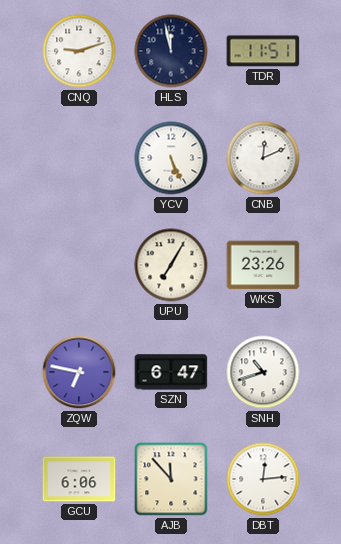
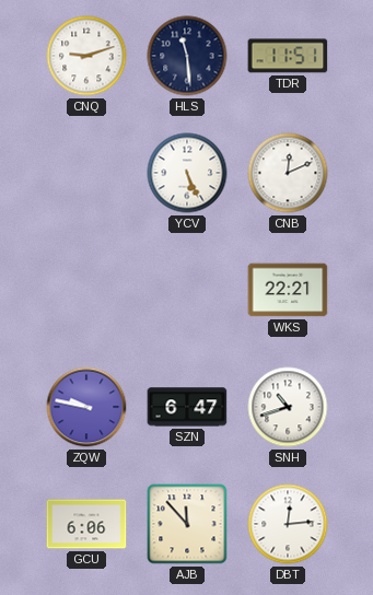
HLS: 11:58 -> 11:29
UPU: 7:05 -> none
WKS: 23:26 -> 22:21
ZQW: 6:47 -> 9:47
